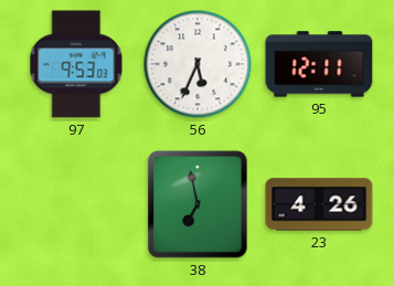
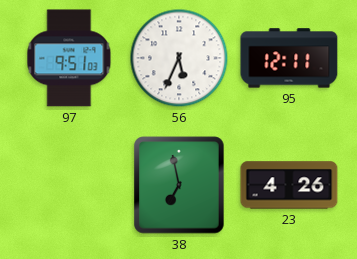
97: 9:53 -> 9:51
